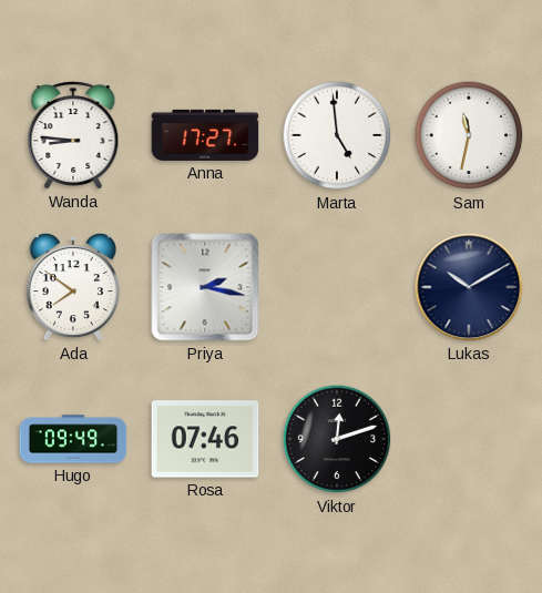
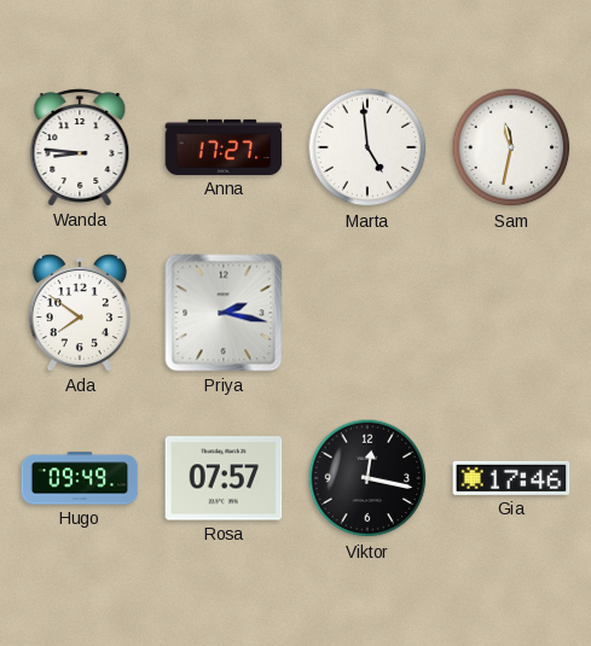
Lukas: 10:10 -> none
Rosa: 07:46 -> 07:57
Viktor: 12:12 -> 12:17
Gia: none -> 17:46
